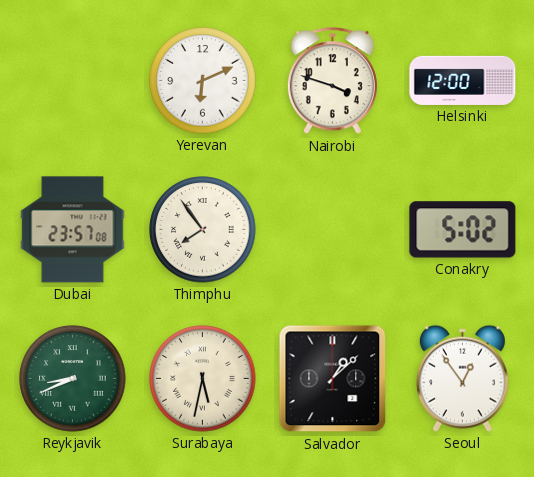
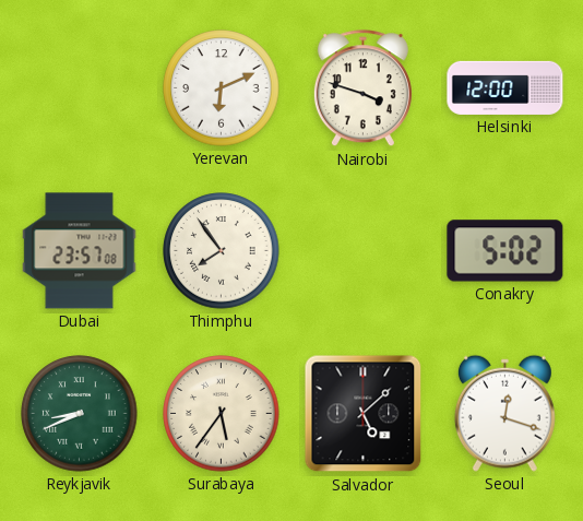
Surabaya: 5:32 -> 5:36
Salvador: 1:08 -> 5:08
Seoul: 12:54 -> 12:18
